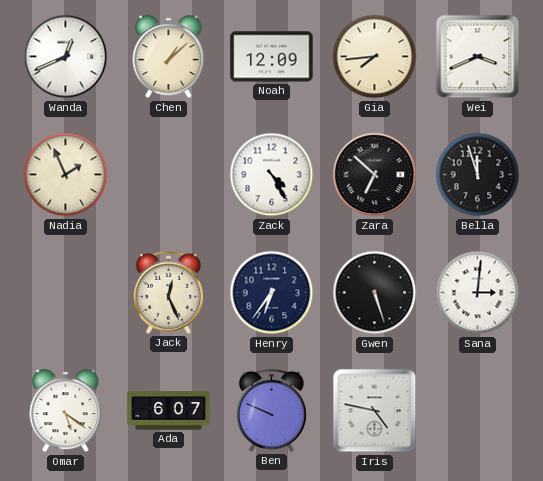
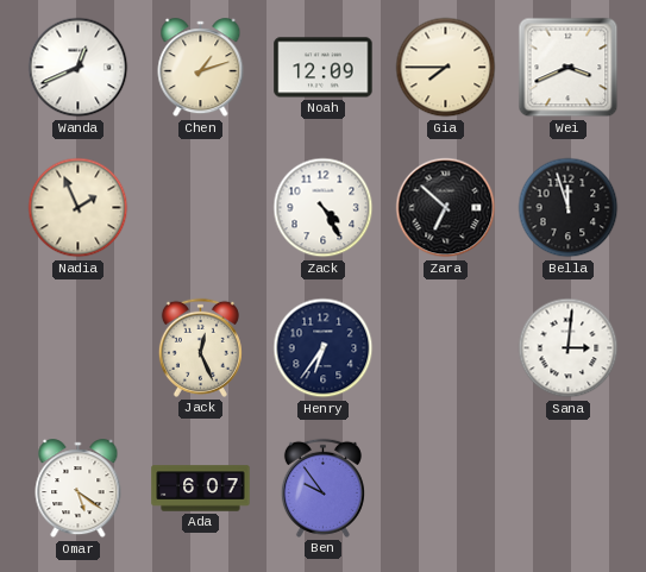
Chen: 1:08 -> 1:12
Gia: 7:44 -> 7:45
Gwen: 5:27 -> none
Ben: 9:49 -> 9:54
Iris: 4:47 -> none
